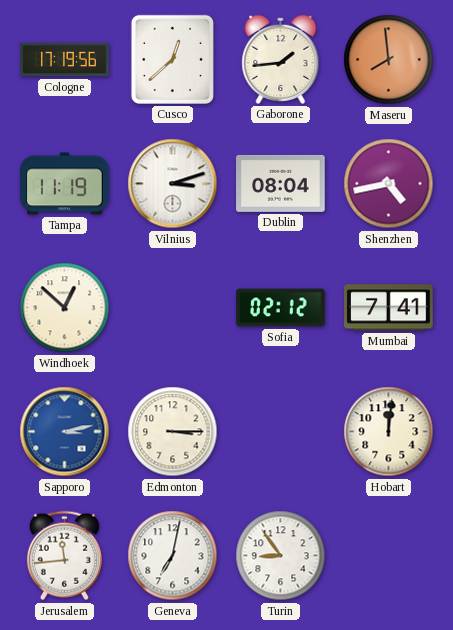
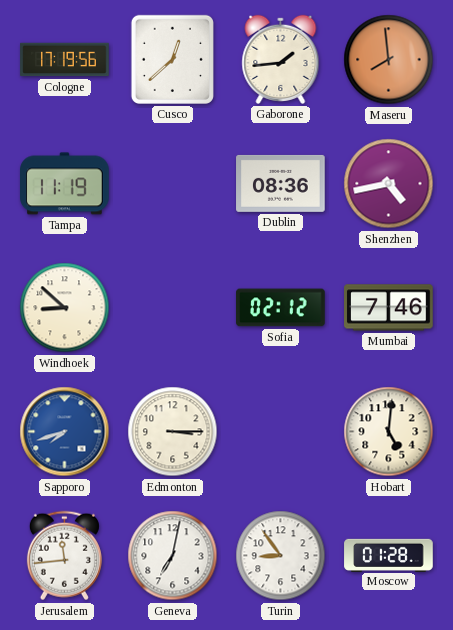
Vilnius: 3:12 -> none
Dublin: 08:04 -> 08:36
Windhoek: 12:52 -> 8:52
Mumbai: 7:41 -> 7:46
Sapporo: 3:13 -> 7:42
Hobart: 12:01 -> 5:01
Moscow: none -> 01:28
